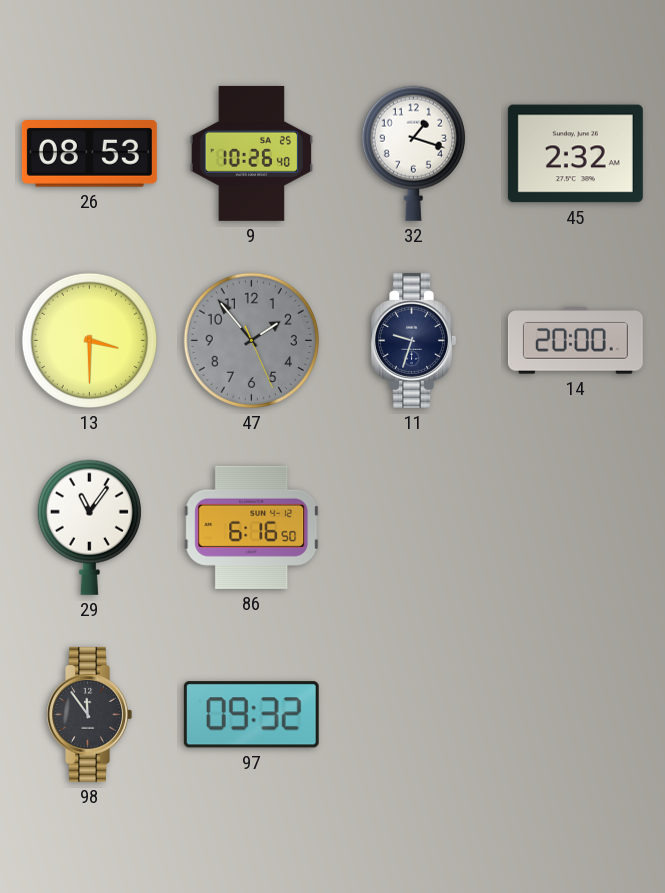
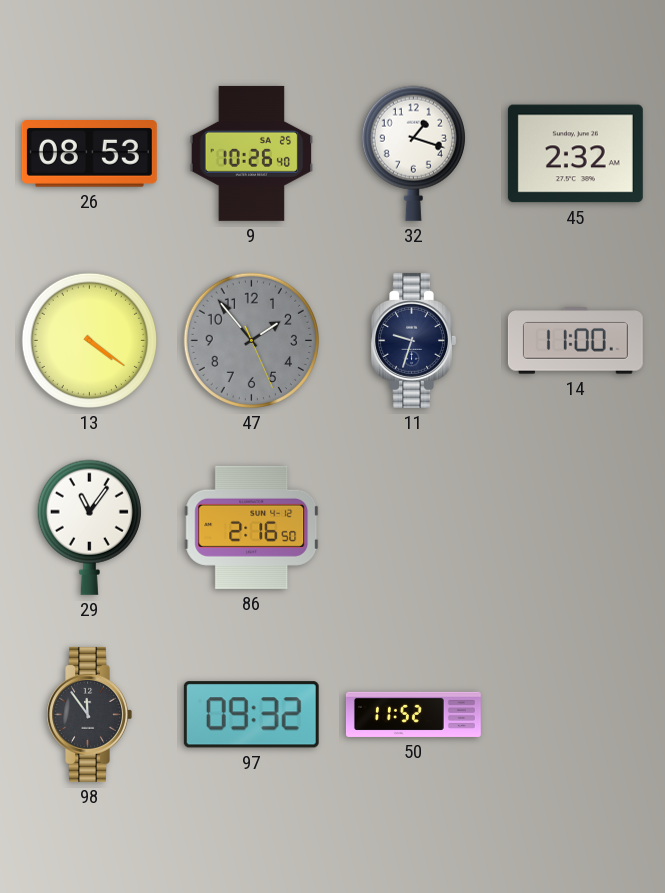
13: 3:30 -> 4:21
14: 20:00 -> 11:00
86: 6:16 -> 2:16
50: none -> 11:52
